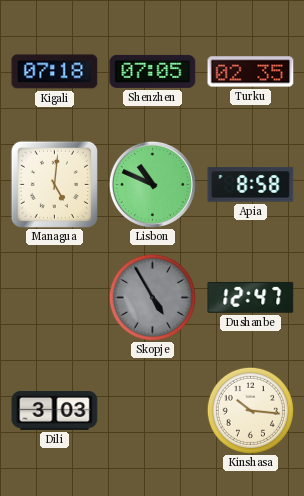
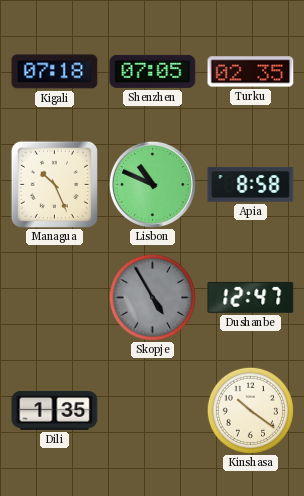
Managua: 5:01 -> 10:26
Dili: 3:03 -> 1:35
Kinshasa: 10:16 -> 10:21
